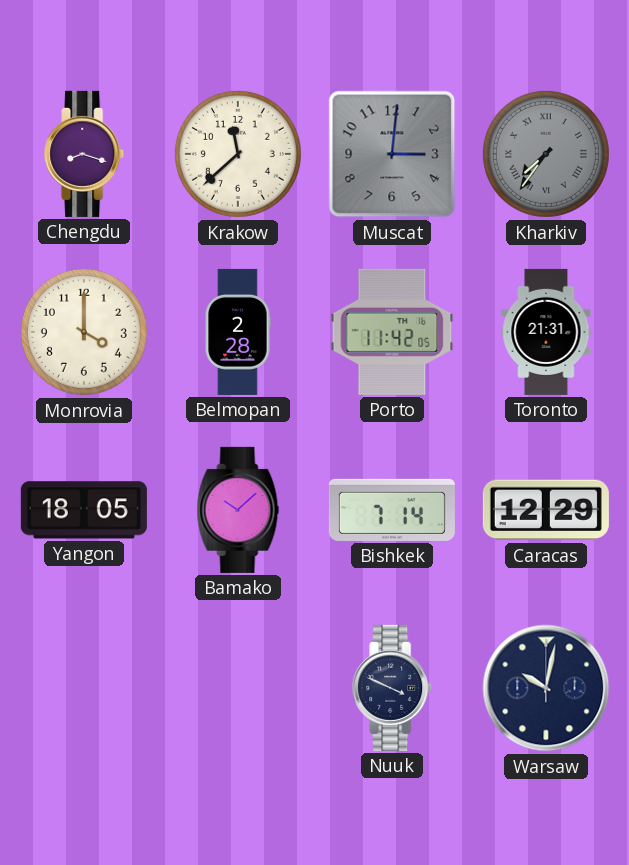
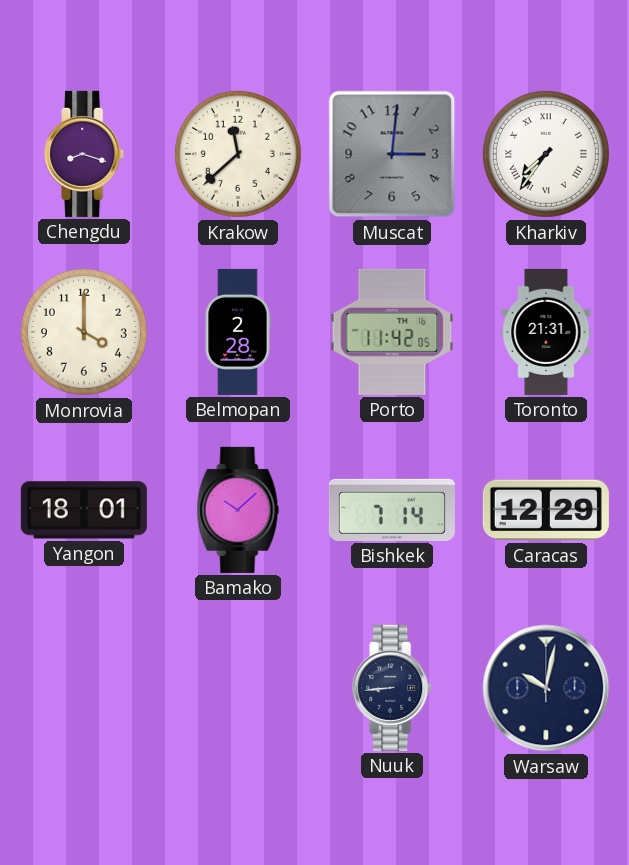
Kharkiv dial: grey -> white
Yangon: 18:05 -> 18:01
Nuuk: 3:49 -> 8:44
